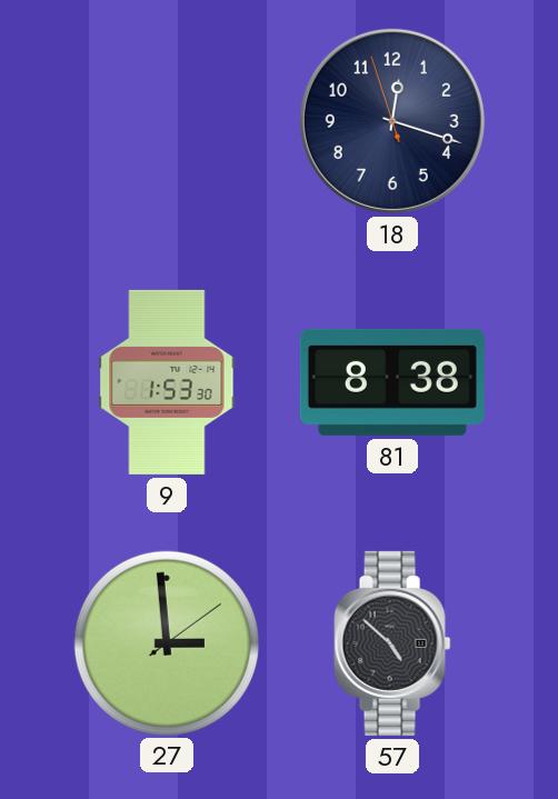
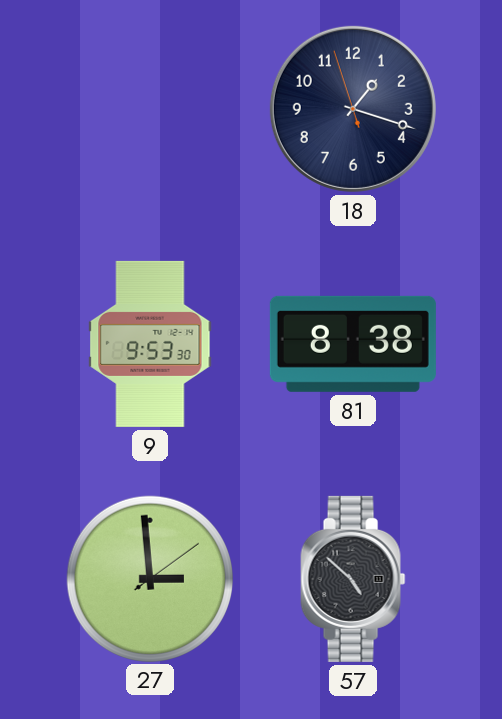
18: 12:17 -> 1:17
9: 1:53 -> 9:53
